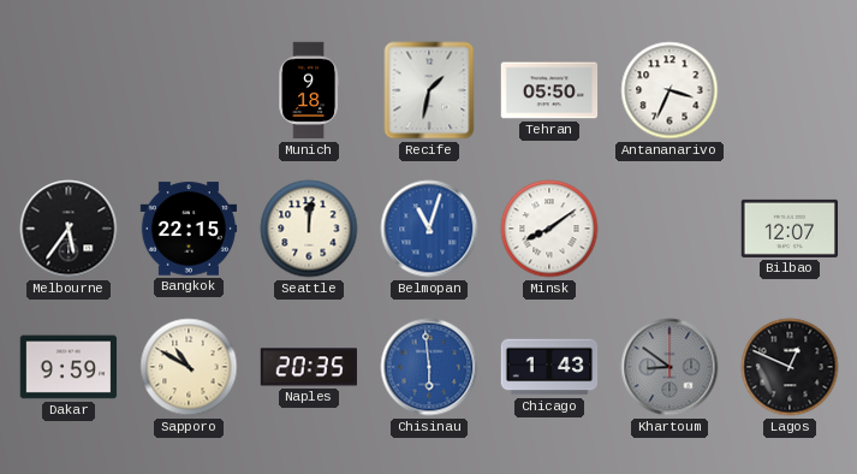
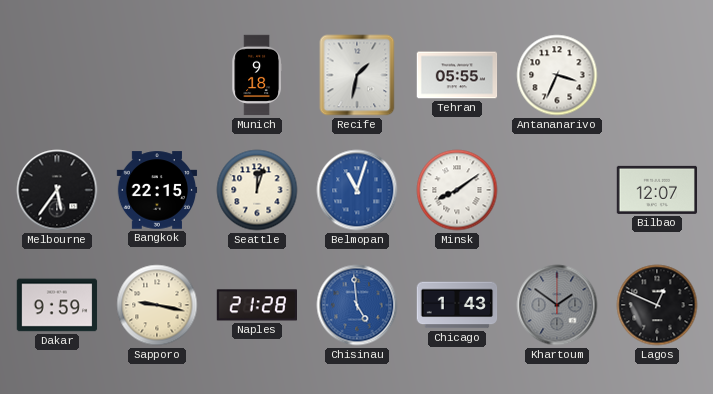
Tehran: 05:50 -> 05:55
Seattle: 12:01 -> 12:03
Sapporo: 10:50 -> 9:17
Naples: 20:35 -> 21:28
Chisinau: 5:59 -> 4:59
Khartoum: 8:51 -> 1:51
